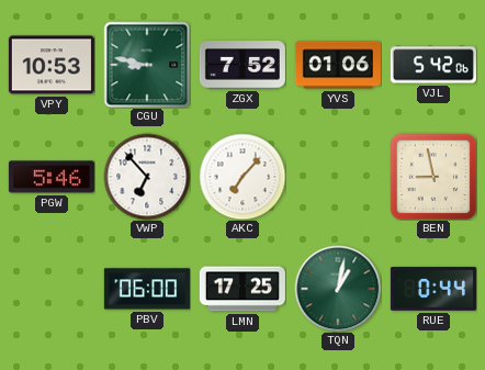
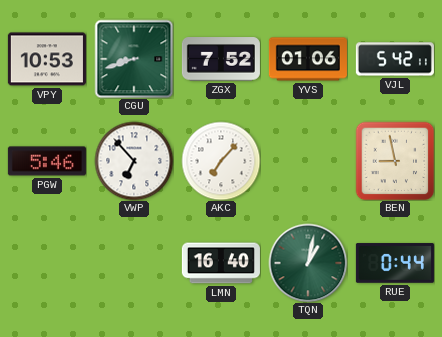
CGU: 8:47 -> 8:42
VJL: 5:42:06 -> 5:42:11
PBV: 06:00 -> none
LMN: 17:25 -> 16:40
